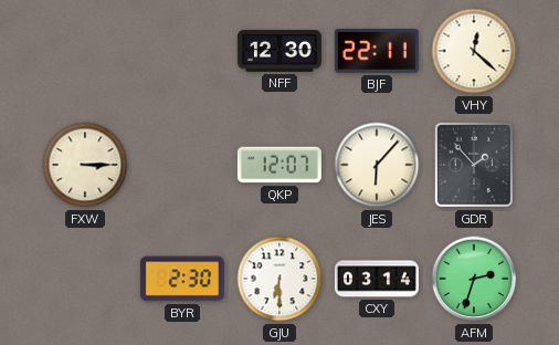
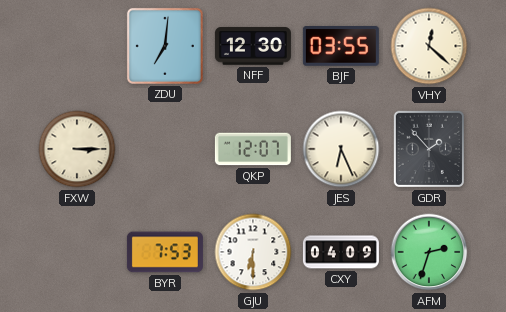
ZDU: none -> 7:01
BJF: 22:11 -> 03:55
JES: 6:07 -> 6:26
BYR: 2:30 -> 7:53
CXY: 03:14 -> 04:09
